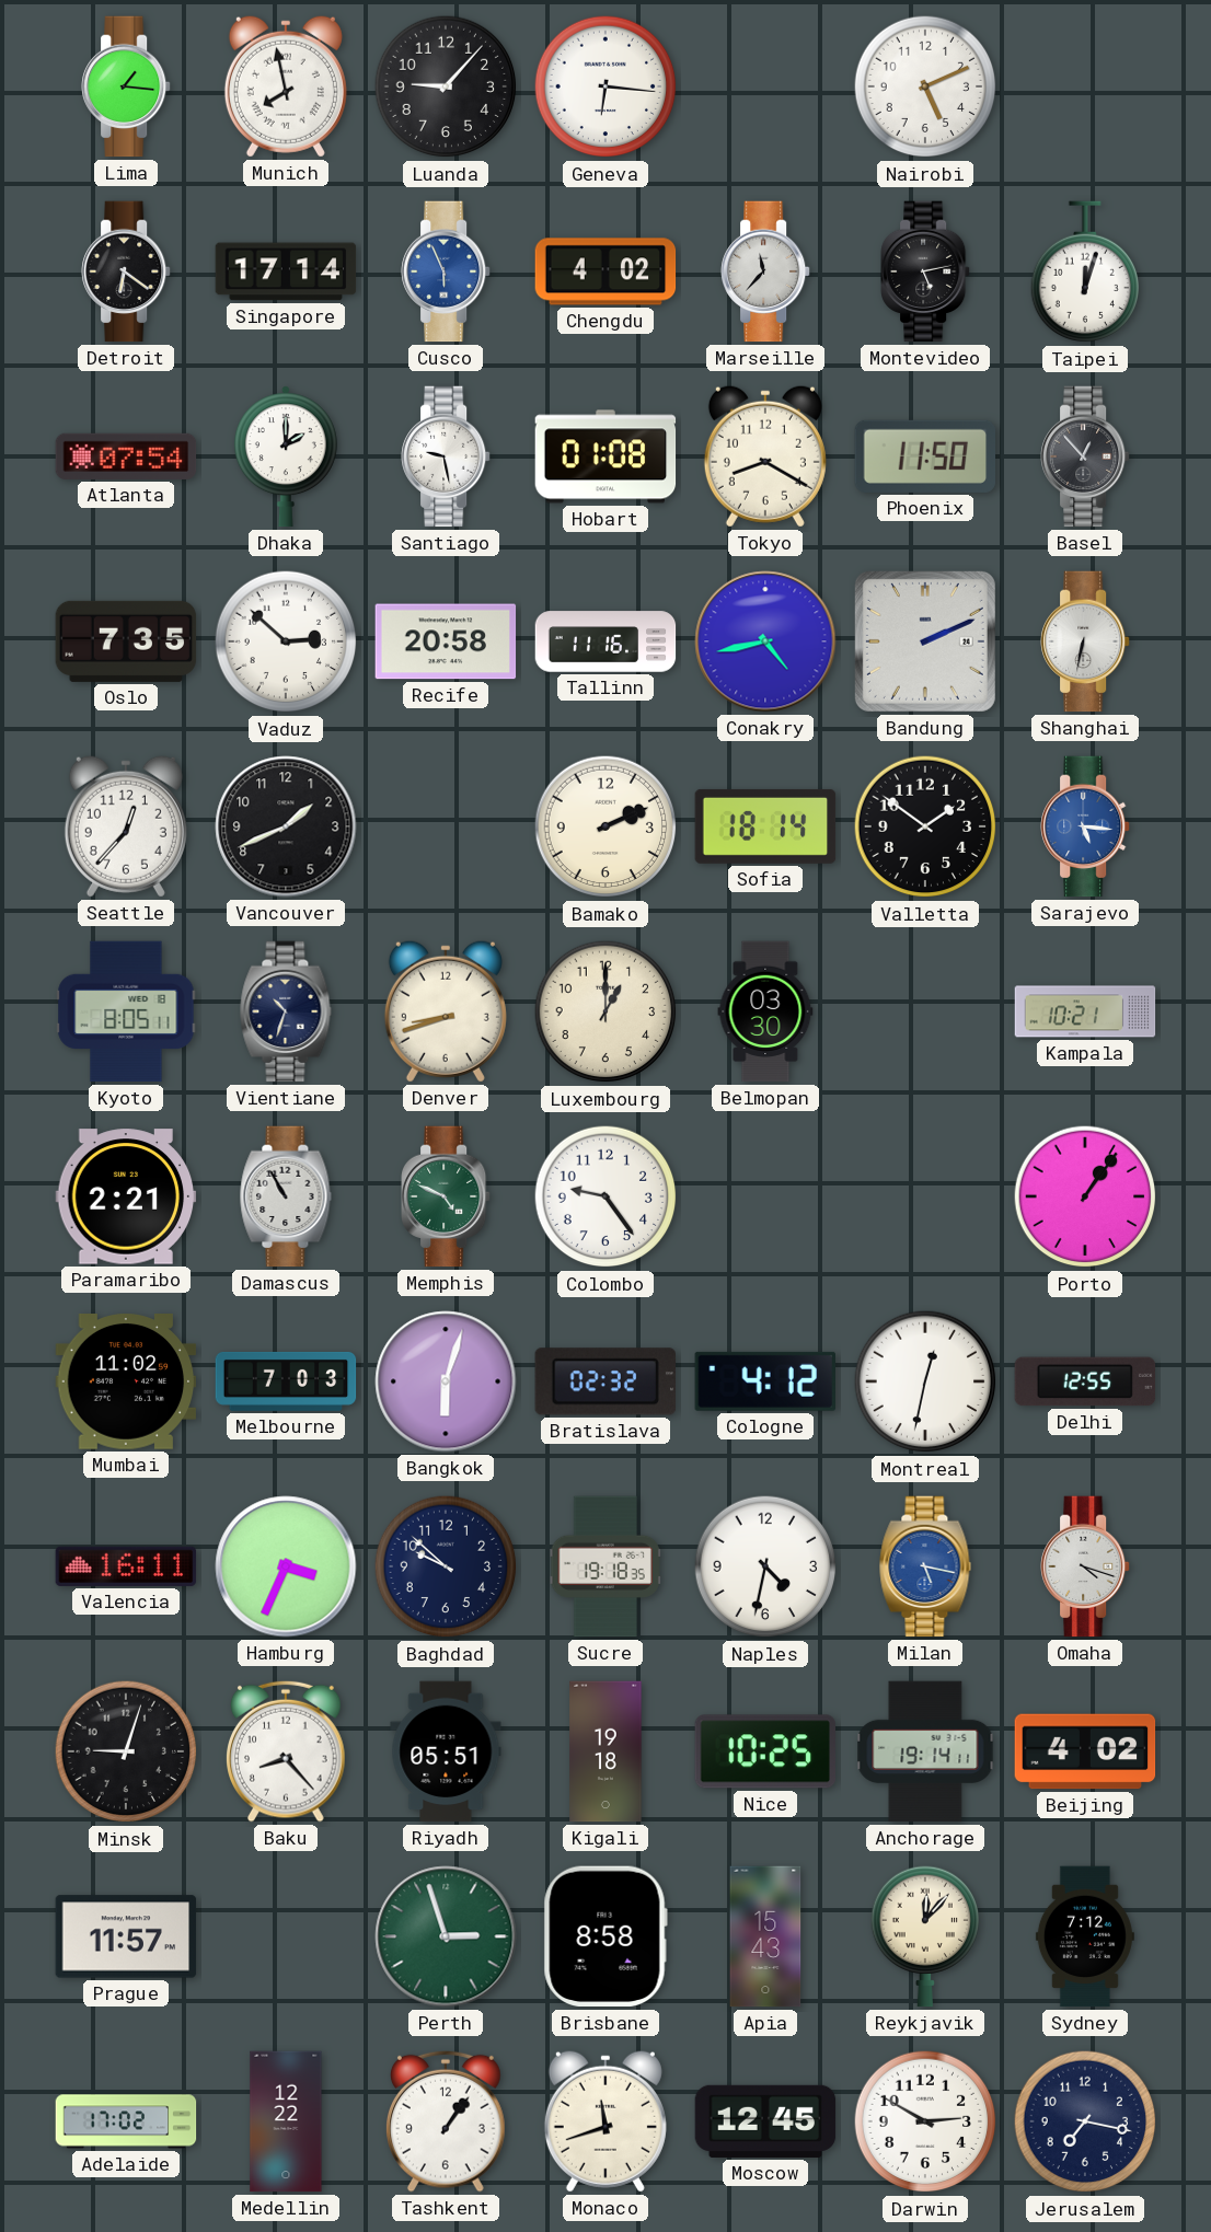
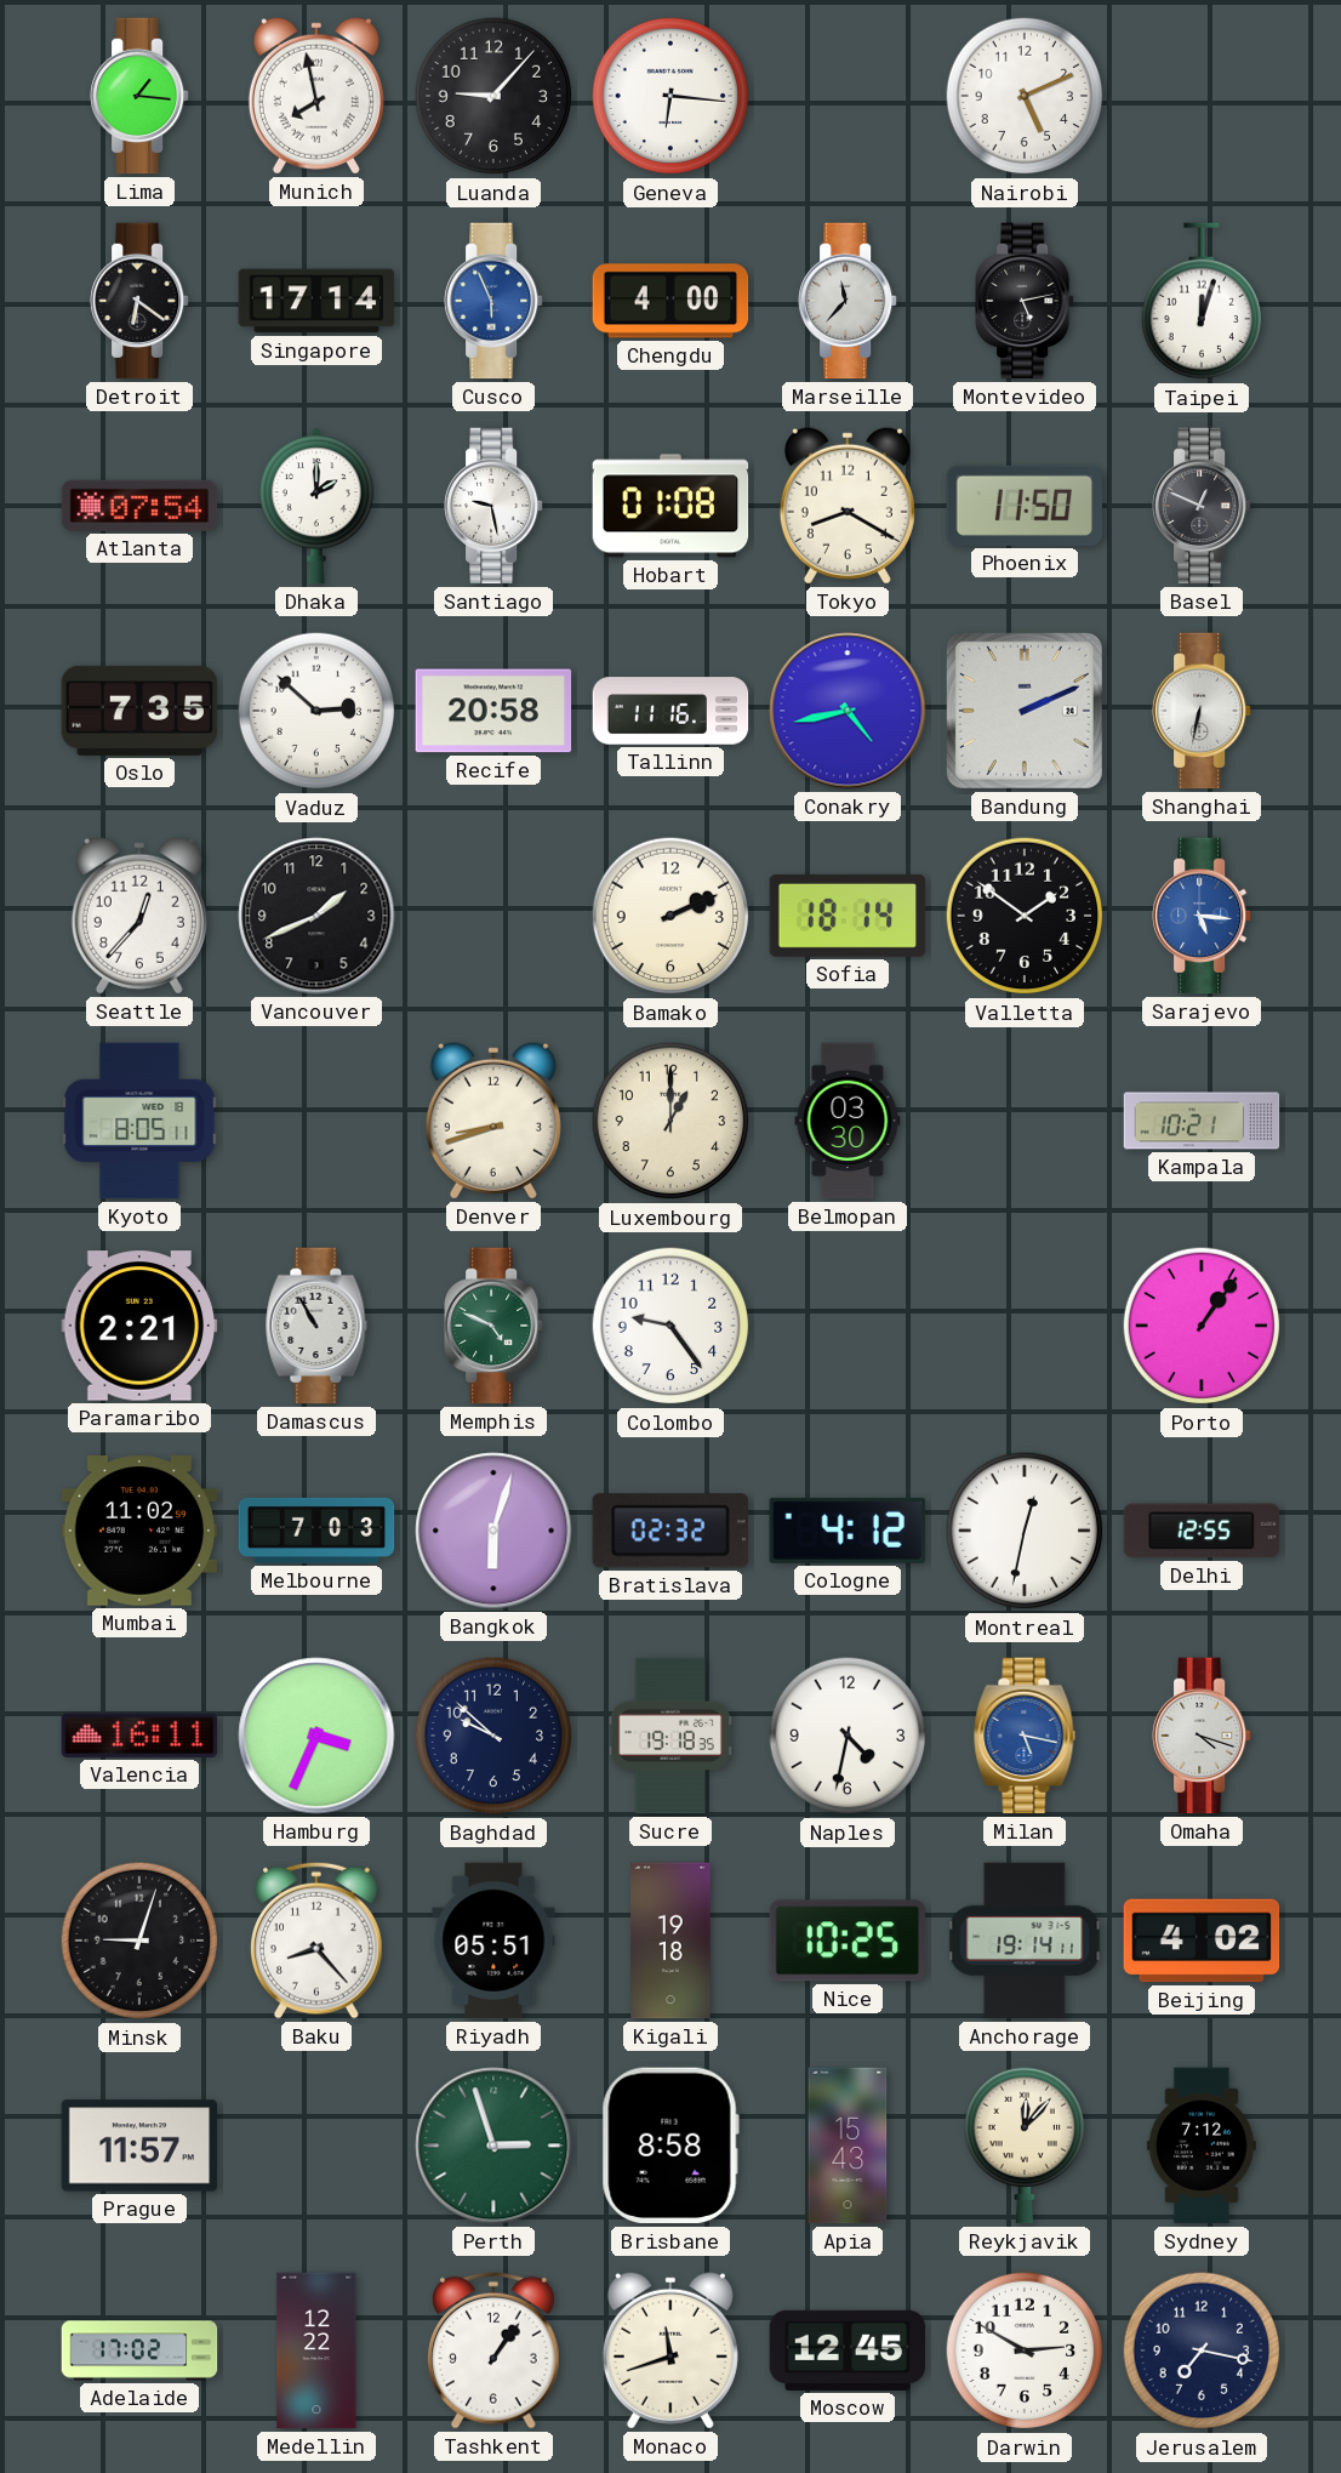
Chengdu: 4:02 -> 4:00
Basel: 12:53 -> 12:49
Vientiane: 10:33 -> none
